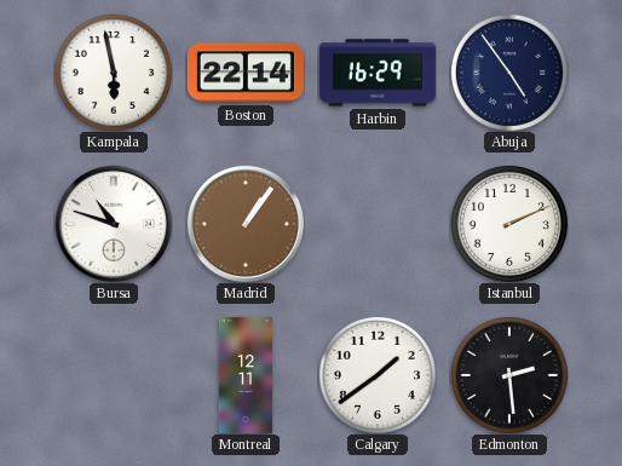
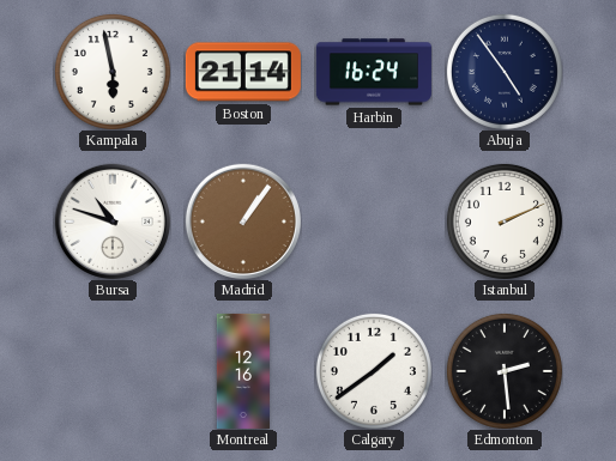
Boston: 22:14 -> 21:14
Harbin: 16:29 -> 16:24
Montreal: 12:11 -> 12:16
